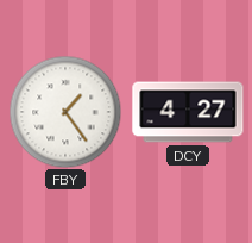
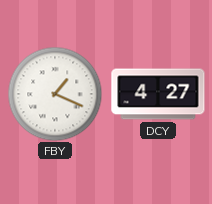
FBY: 1:24 -> 1:19
